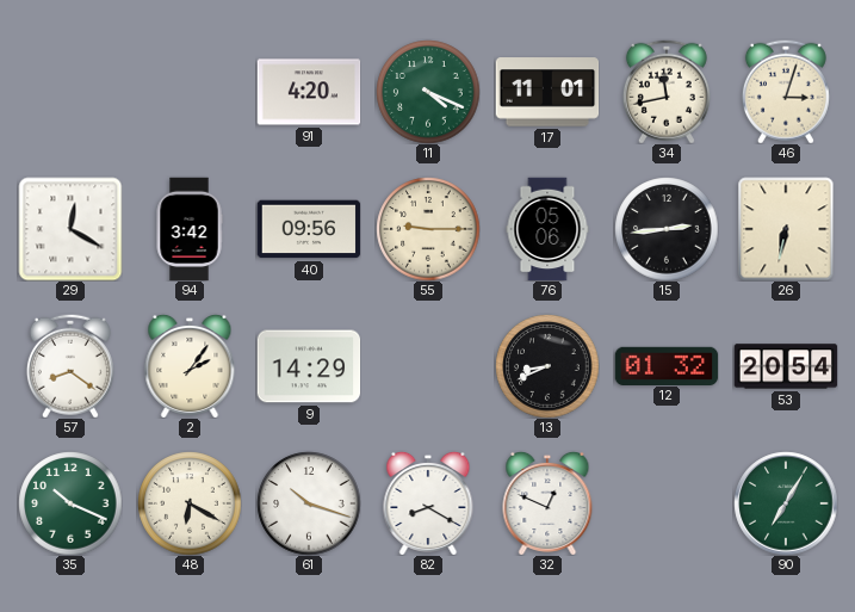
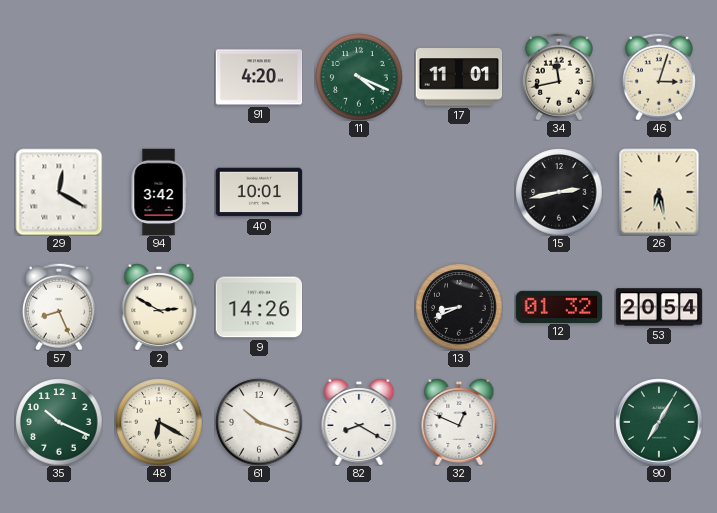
40: 09:56 -> 10:01
55: 9:15 -> none
76: 05:06 -> none
15: 2:44 -> 2:43
26: 6:32 -> 6:28
57: 8:21 -> 8:26
2: 2:06 -> 2:50
9: 14:29 -> 14:26
